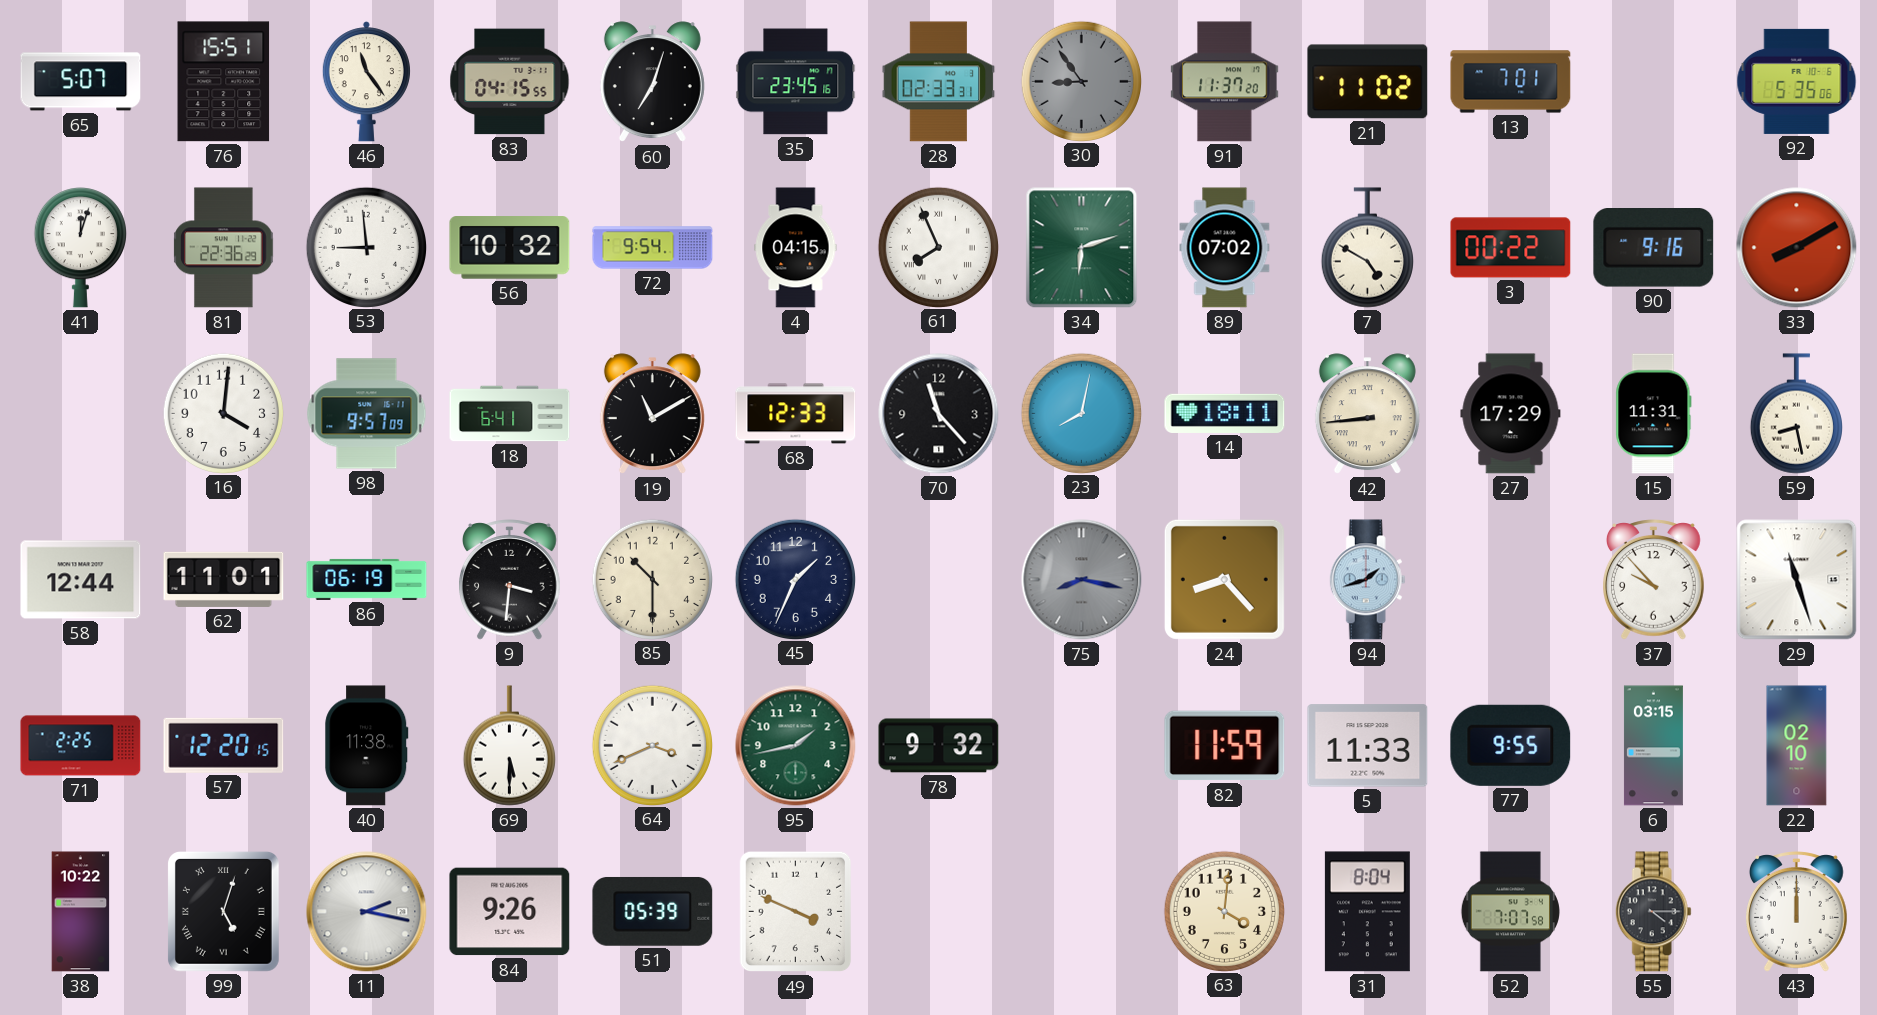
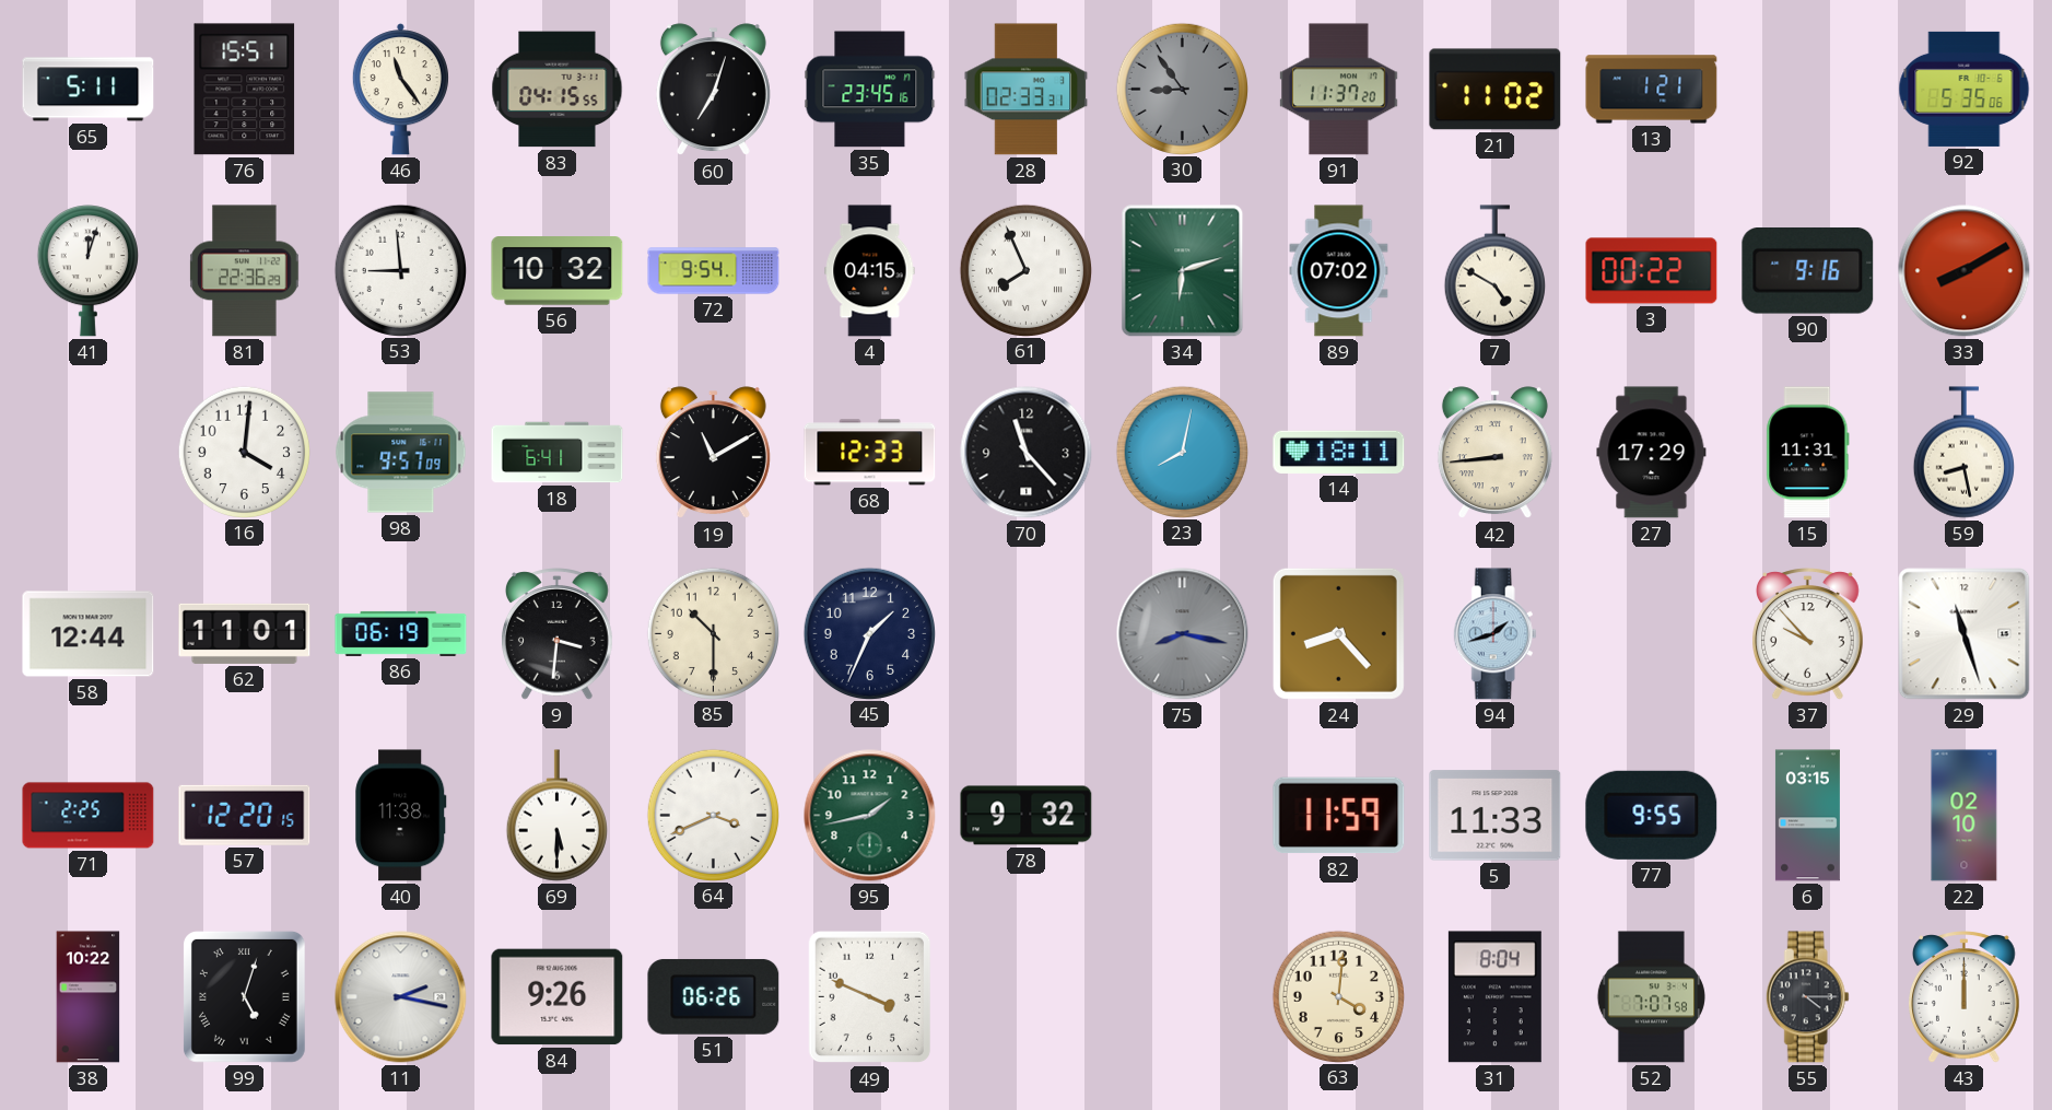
65: 5:07 -> 5:11
13: 7:01 -> 1:21
51: 05:39 -> 06:26
